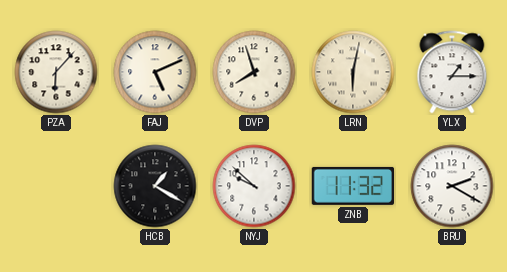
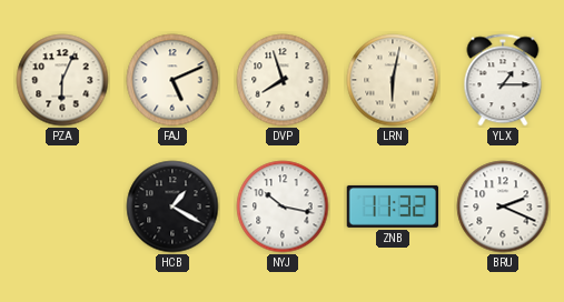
PZA: 6:07 -> 6:04
NYJ: 9:52 -> 10:17
BRU: 2:20 -> 2:19
